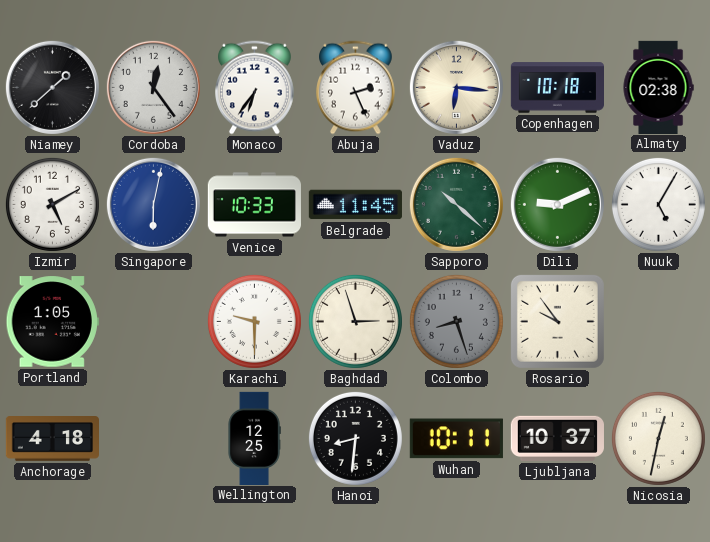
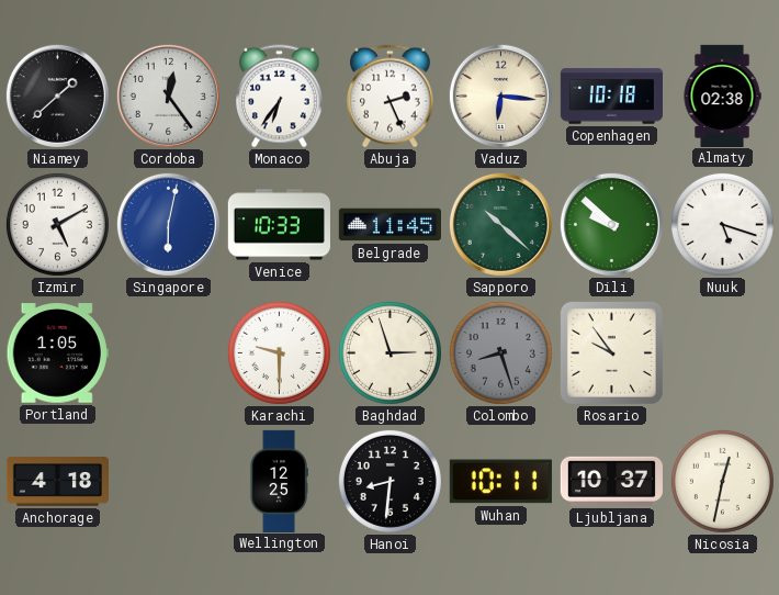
Dili: 9:11 -> 9:52
Nuuk: 5:05 -> 5:18
